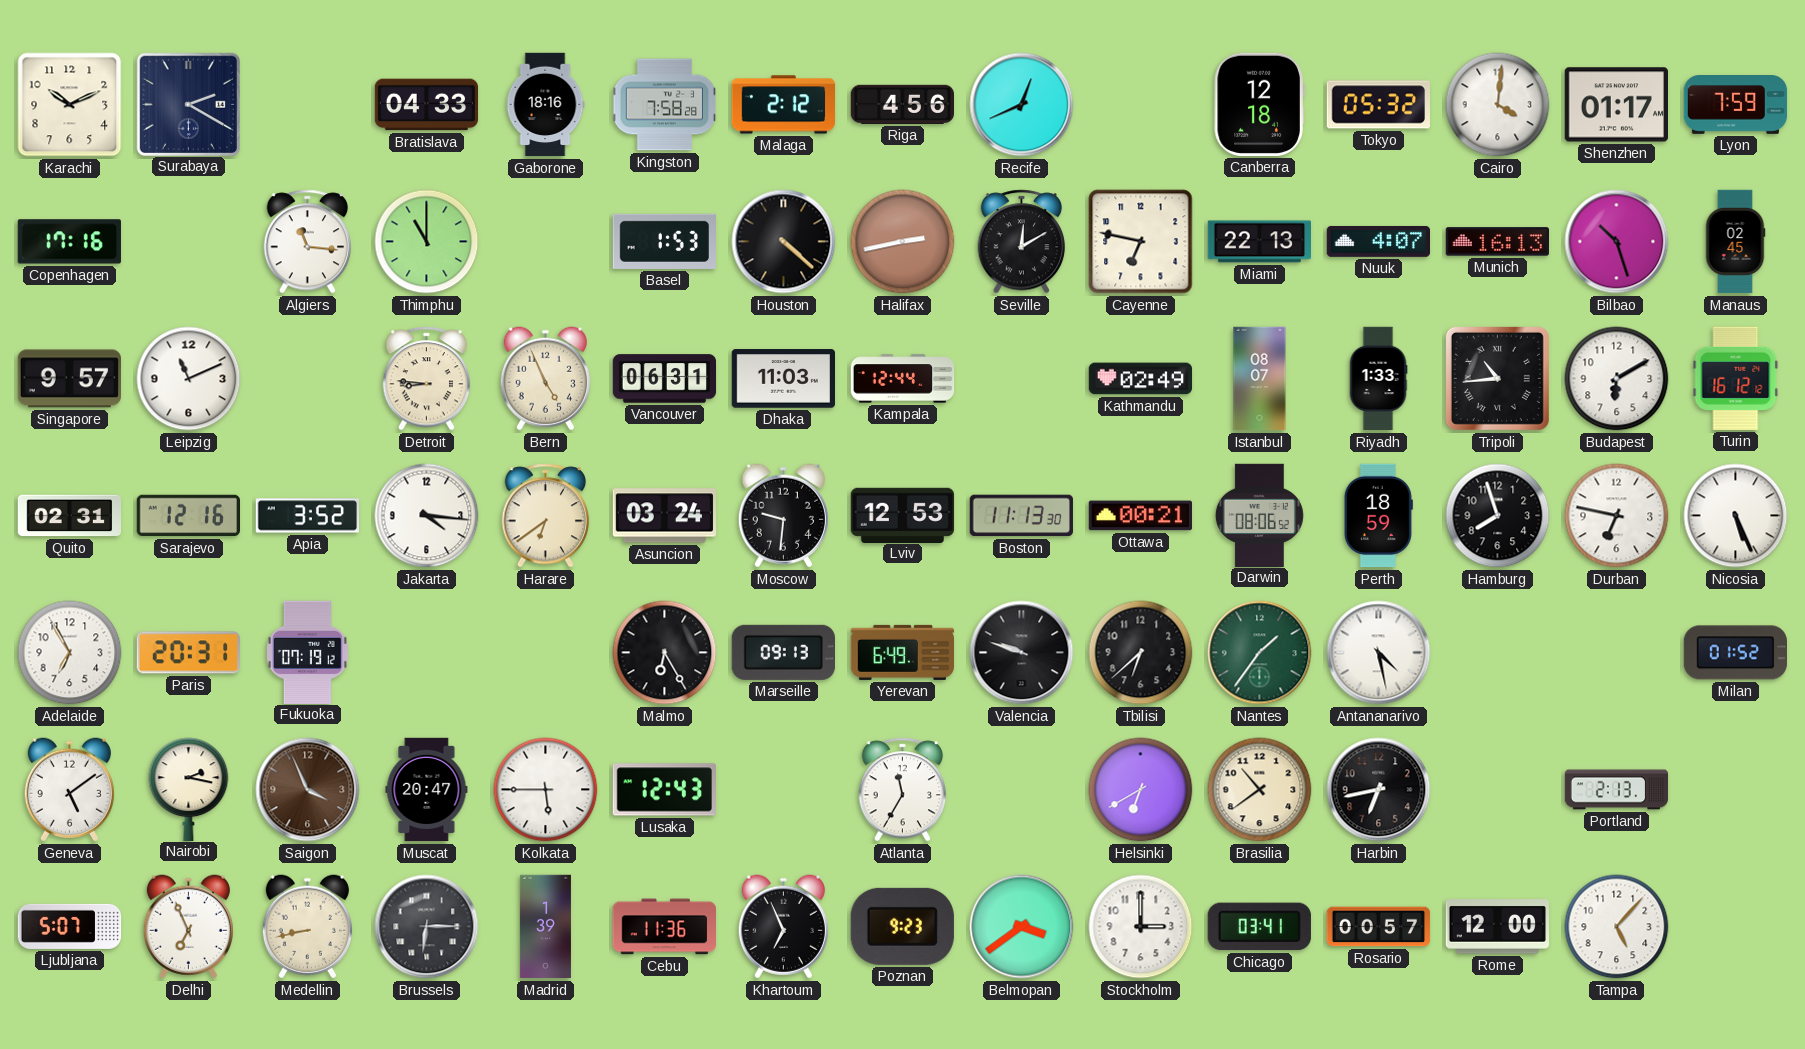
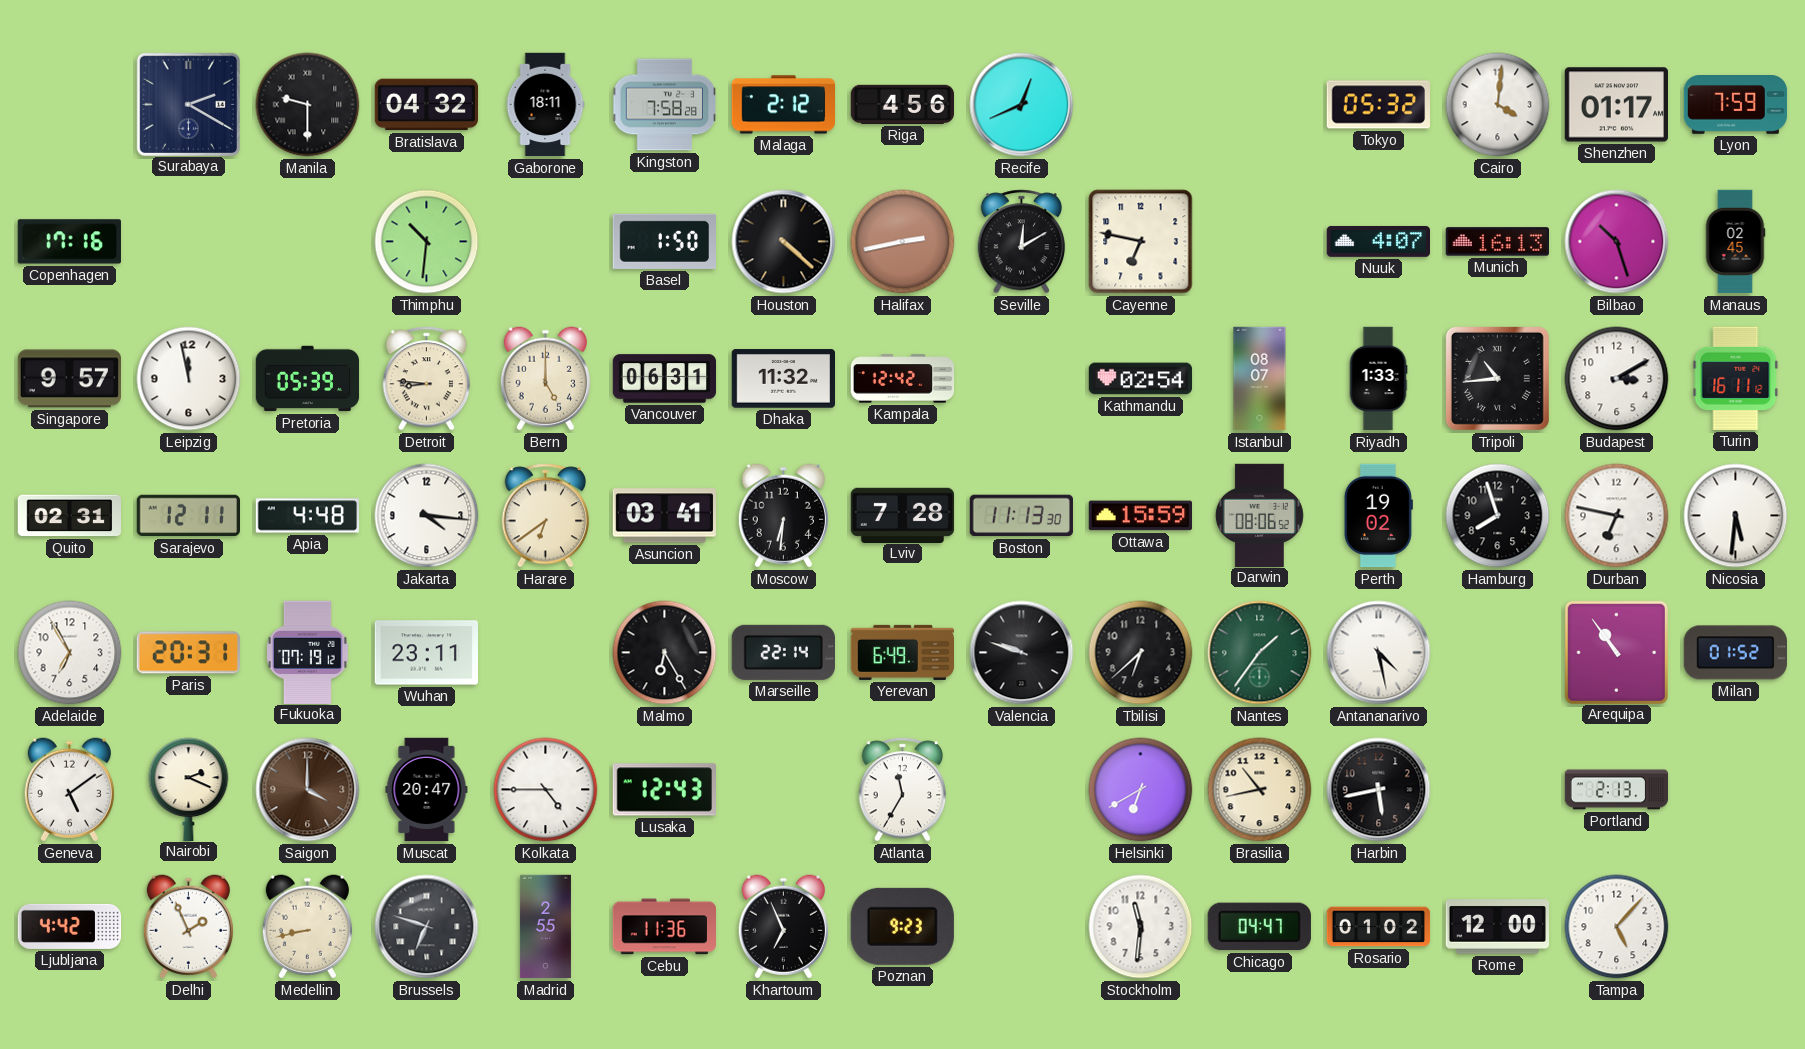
Karachi: 10:11 -> none
Manila: none -> 9:30
Bratislava: 04:33 -> 04:32
Gaborone: 18:16 -> 18:11
Canberra: 12:18 -> none
Algiers: 11:16 -> none
Thimphu: 11:00 -> 10:31
Basel: 1:53 -> 1:50
Miami: 22:13 -> none
Leipzig: 11:11 -> 11:58
Pretoria: none -> 05:39
Bern: 4:56 -> 5:00
Dhaka: 11:03 -> 11:32
Kampala: 12:44 -> 12:42
Kathmandu: 02:49 -> 02:54
Budapest: 6:10 -> 3:10
Turin: 16:12 -> 16:11
Sarajevo: 12:16 -> 12:11
Apia: 3:52 -> 4:48
Asuncion: 03:24 -> 03:41
Moscow: 9:31 -> 6:31
Lviv: 12:53 -> 7:28
Ottawa: 00:21 -> 15:59
Perth: 18:59 -> 19:02
Nicosia: 5:26 -> 5:31
Wuhan: none -> 23:11
Marseille: 09:13 -> 22:14
Arequipa: none -> 10:54
Nairobi: 2:17 -> 2:19
Saigon: 3:56 -> 4:00
Kolkata: 5:45 -> 4:45
Brasilia: 10:39 -> 10:43
Harbin: 6:43 -> 5:43
Ljubljana: 5:07 -> 4:42
Delhi: 6:56 -> 1:56
Brussels: 6:15 -> 6:48
Madrid: 1:39 -> 2:55
Belmopan: 3:39 -> none
Stockholm: 3:00 -> 11:31
Chicago: 03:41 -> 04:47
Rosario: 00:57 -> 01:02
